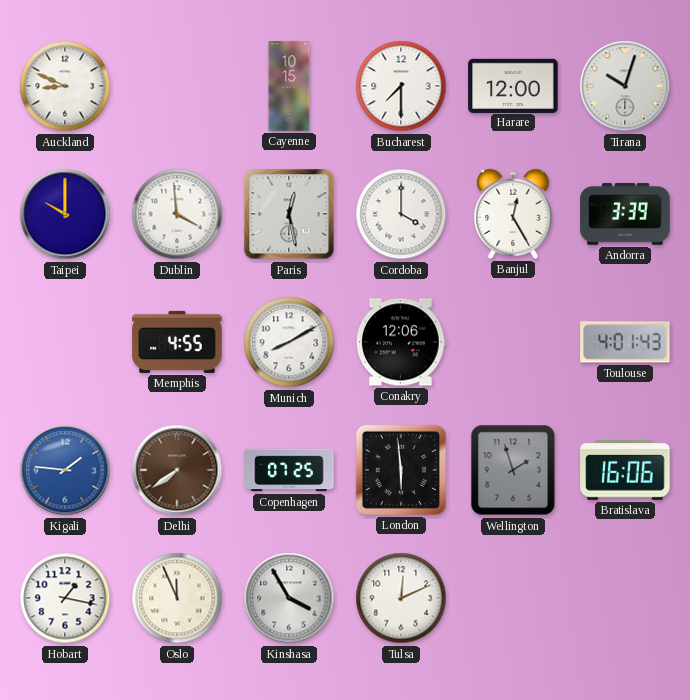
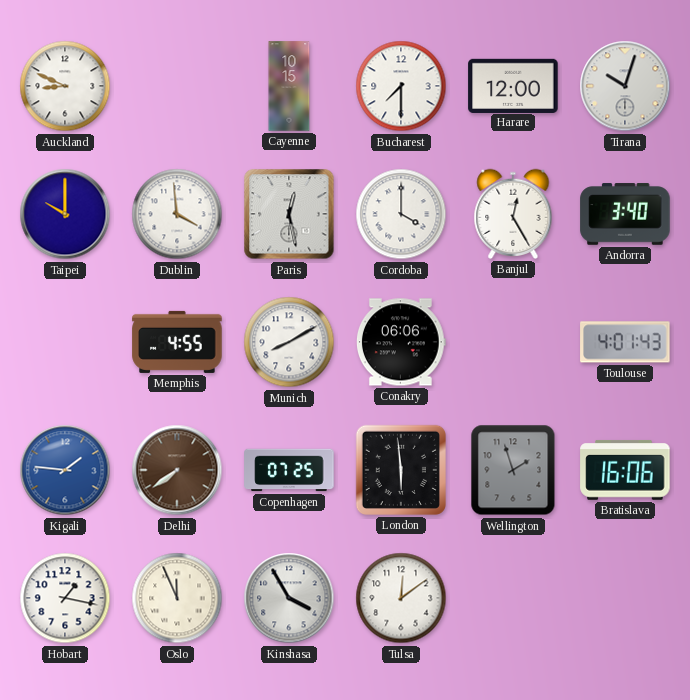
Andorra: 3:39 -> 3:40
Conakry: 12:06 -> 06:06
Tulsa: 12:11 -> 12:09
